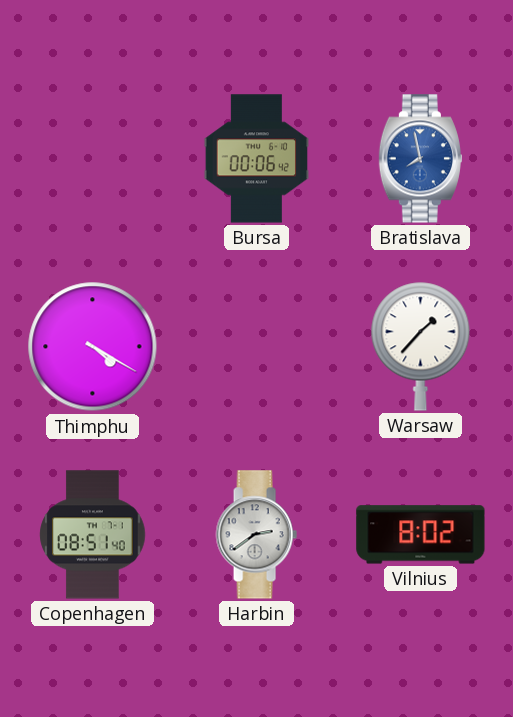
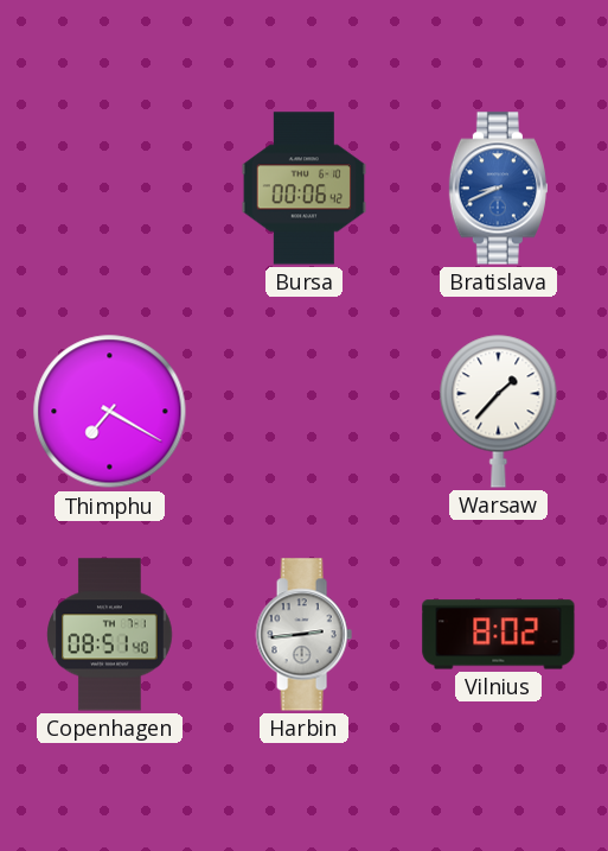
Bratislava: 7:58 -> 8:41
Thimphu: 4:20 -> 7:20
Harbin: 2:39 -> 2:44
